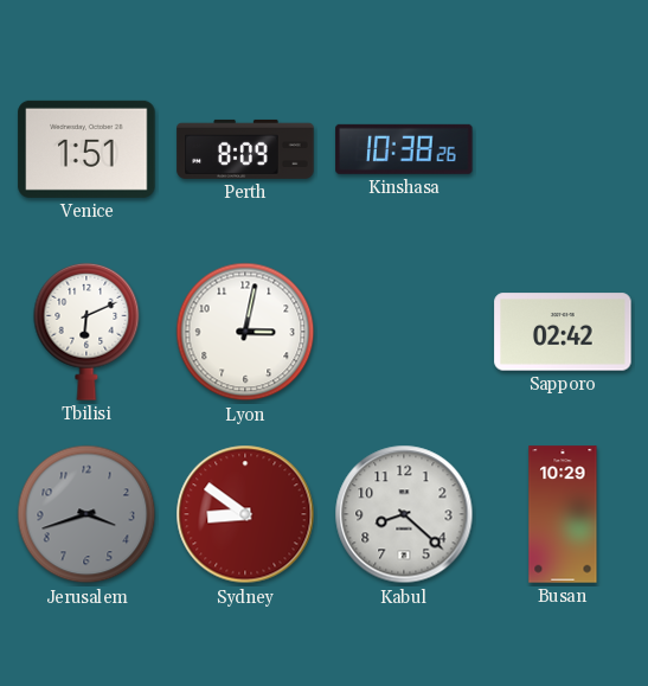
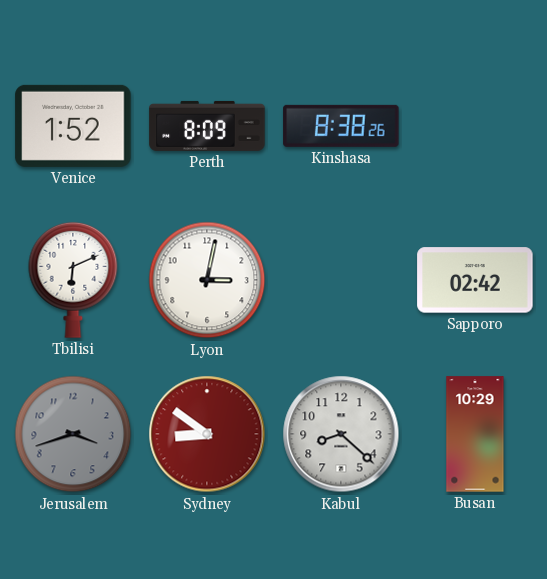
Venice: 1:51 -> 1:52
Kinshasa: 10:38 -> 8:38
